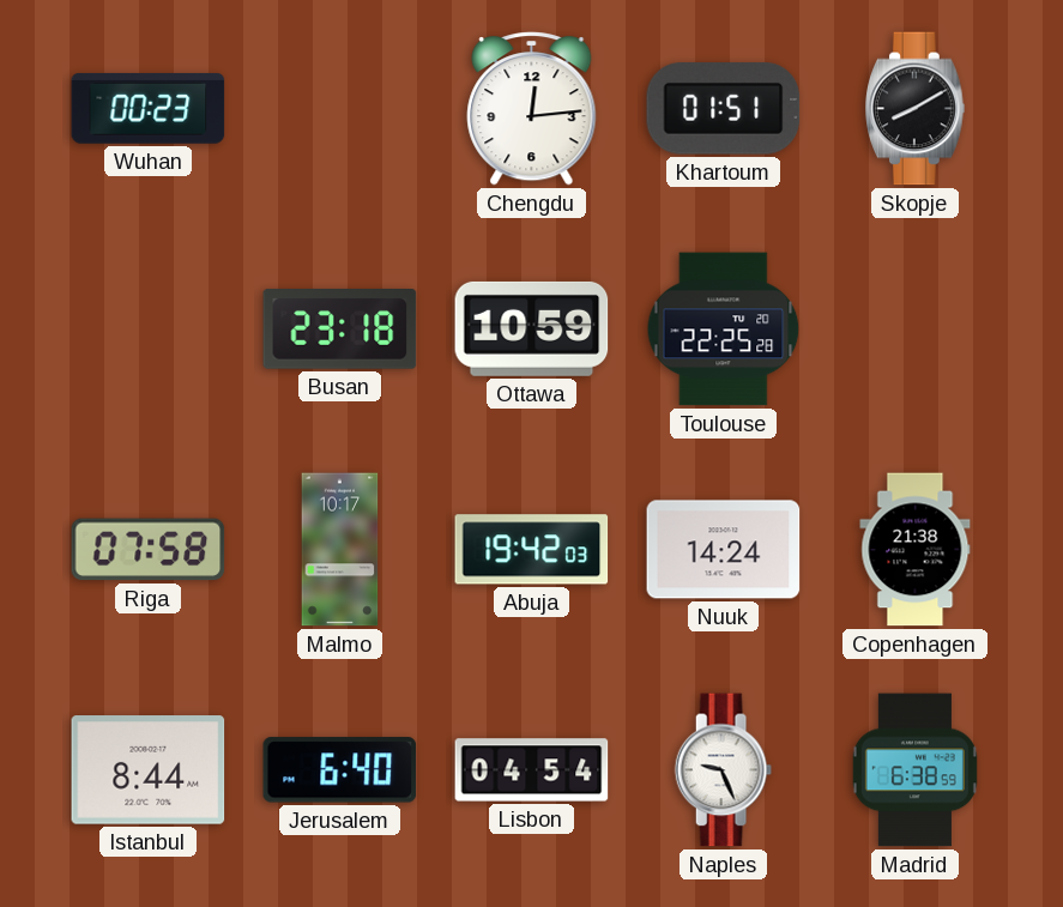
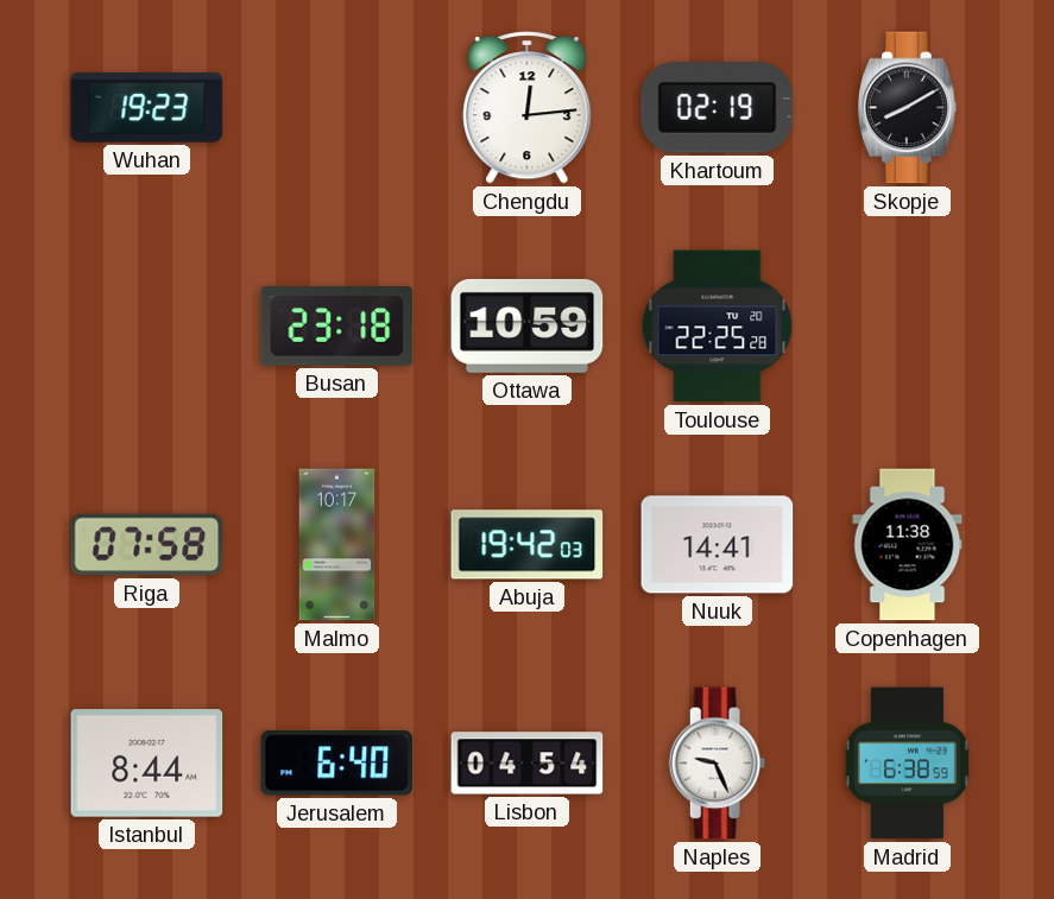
Wuhan: 00:23 -> 19:23
Khartoum: 01:51 -> 02:19
Nuuk: 14:24 -> 14:41
Copenhagen: 21:38 -> 11:38
